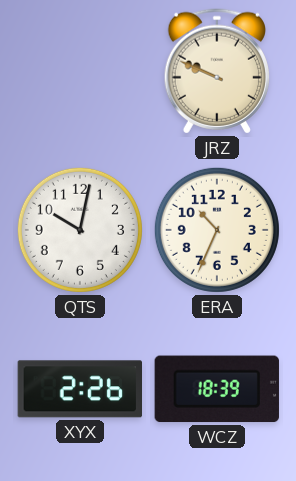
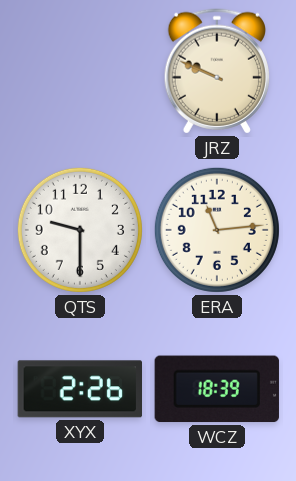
QTS: 10:02 -> 9:30
ERA: 10:34 -> 11:14
